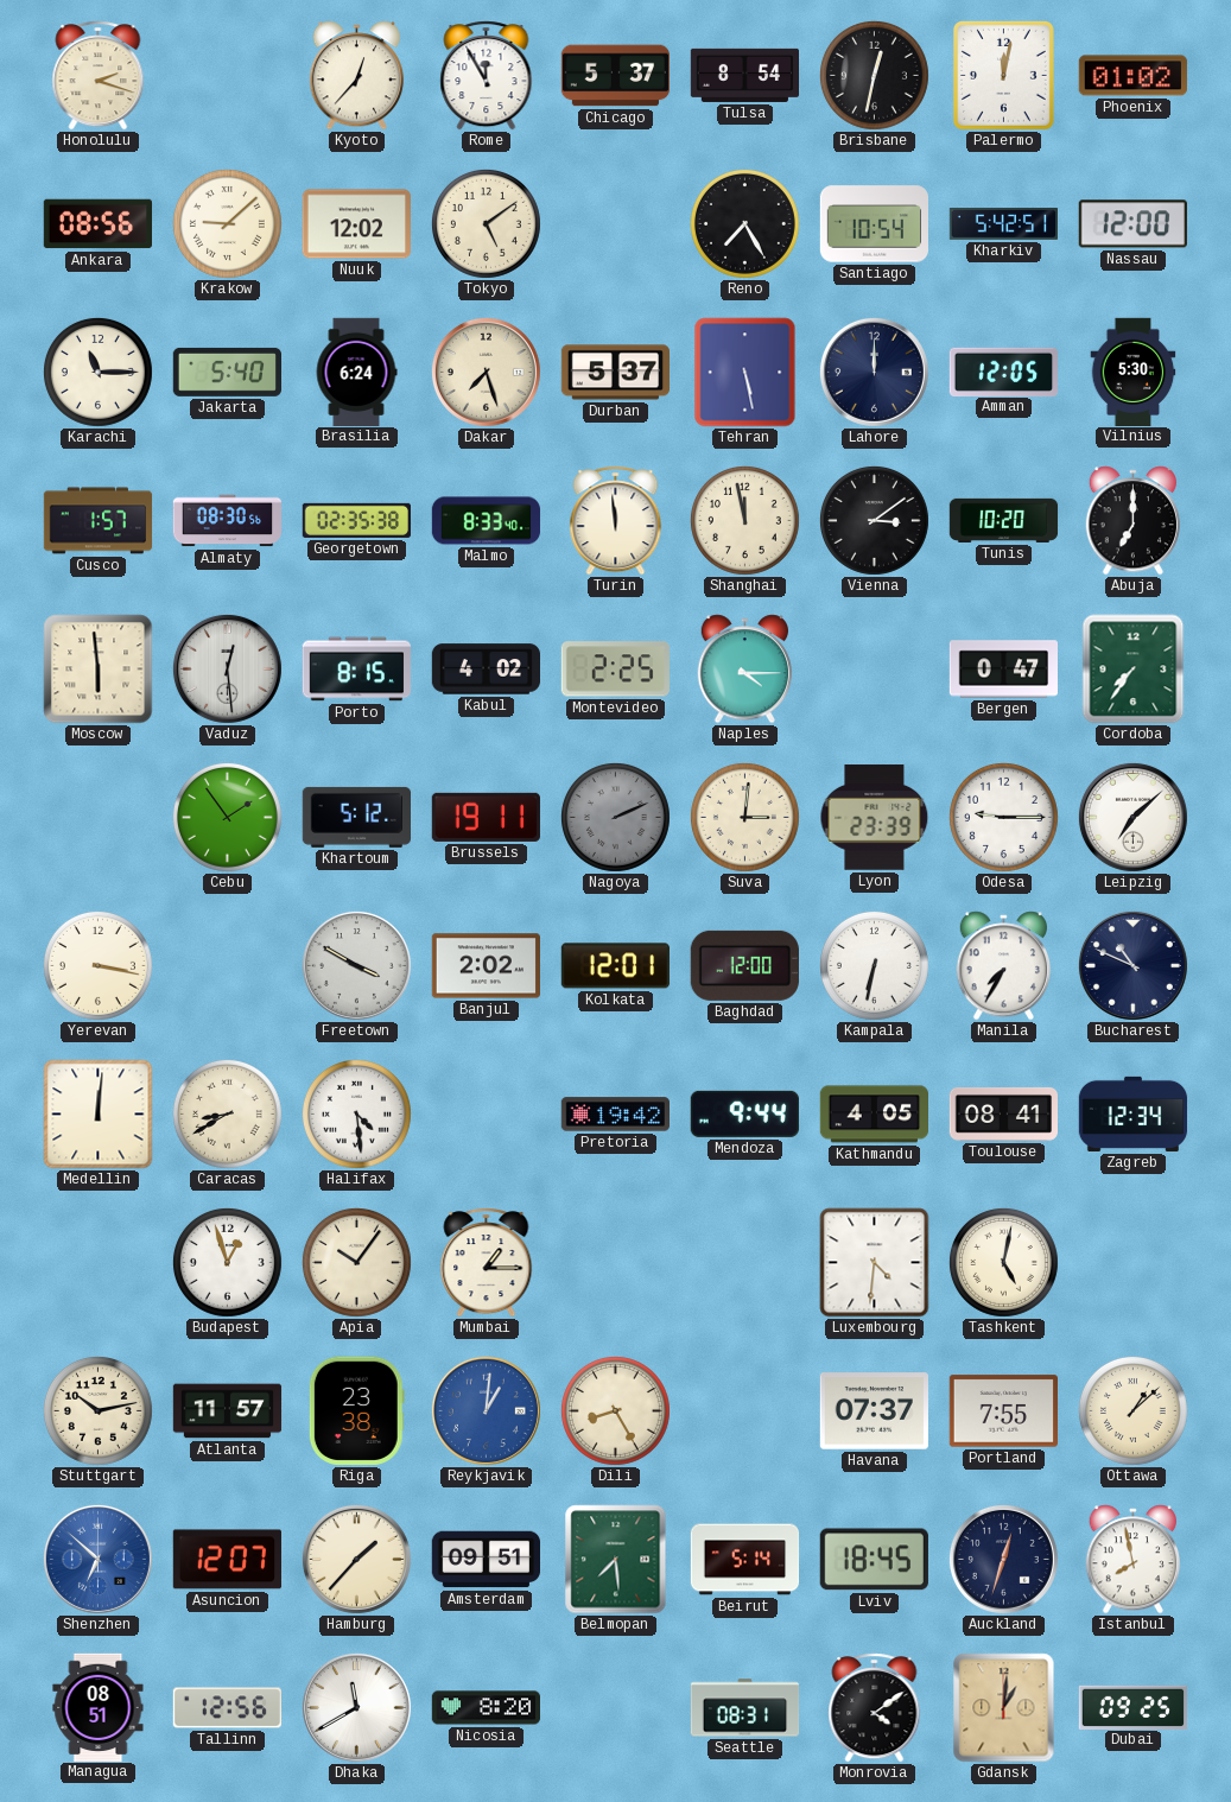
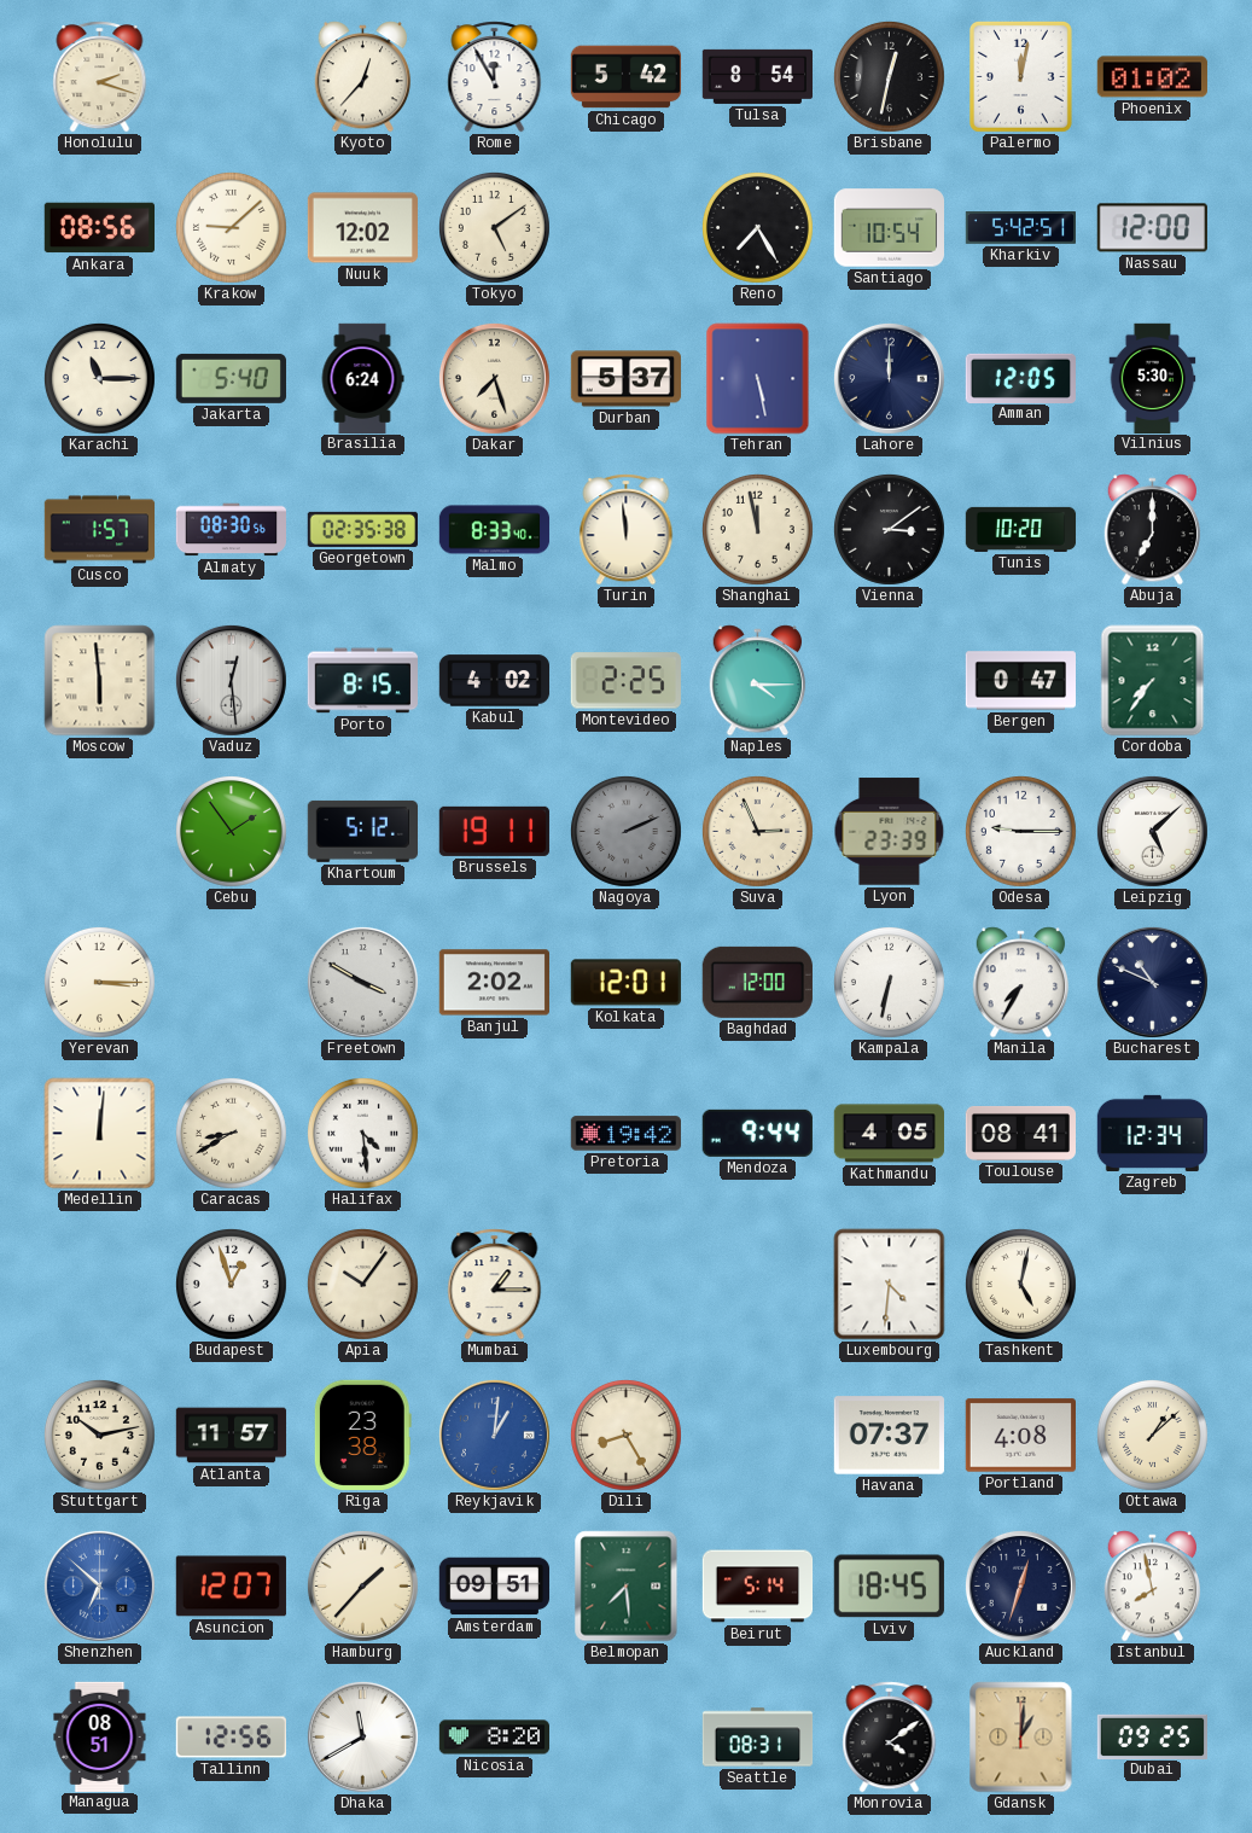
Chicago: 5:37 -> 5:42
Suva: 3:01 -> 2:56
Leipzig: 7:08 -> 5:08
Yerevan: 3:17 -> 3:15
Portland: 7:55 -> 4:08
